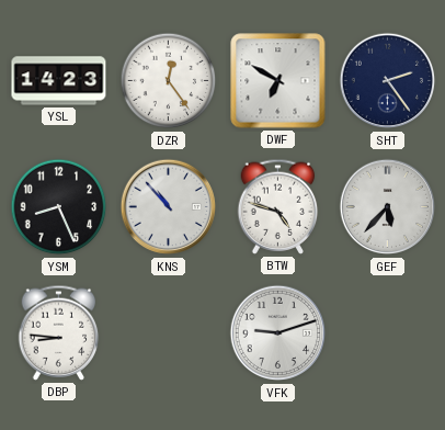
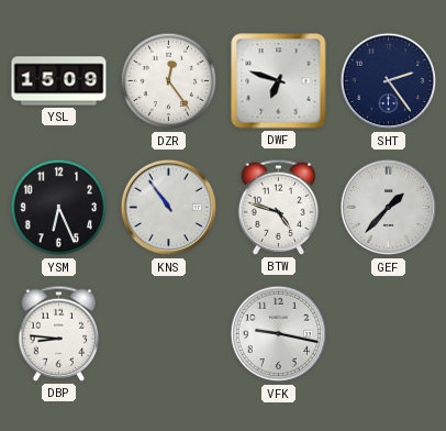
YSL: 14:23 -> 15:09
DWF: 6:50 -> 6:48
YSM: 8:26 -> 6:26
KNS: 10:53 -> 10:54
GEF: 5:37 -> 1:37
VFK: 9:12 -> 9:17
